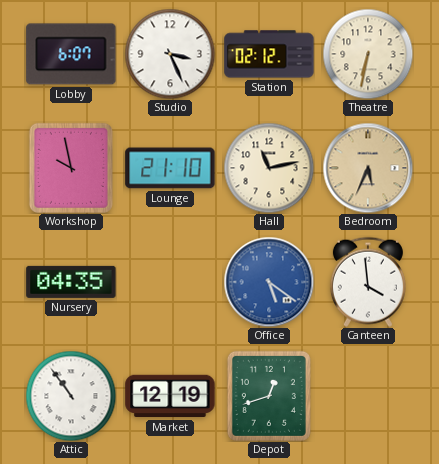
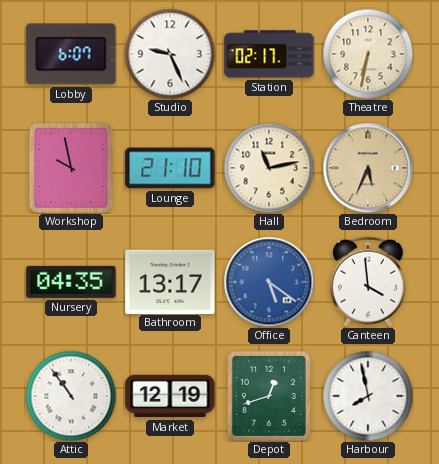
Studio: 3:26 -> 9:26
Station: 02:12 -> 02:17
Bathroom: none -> 13:17
Harbour: none -> 7:58
